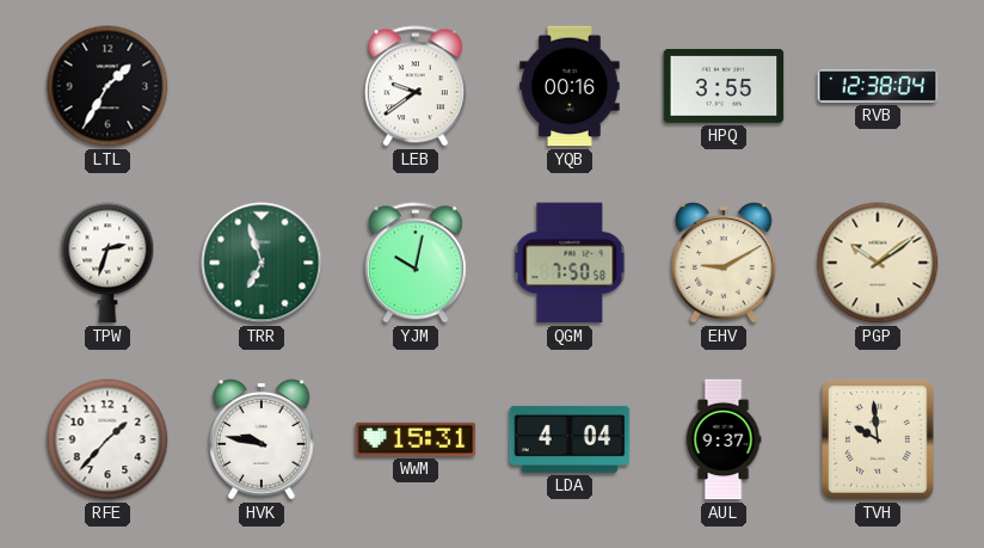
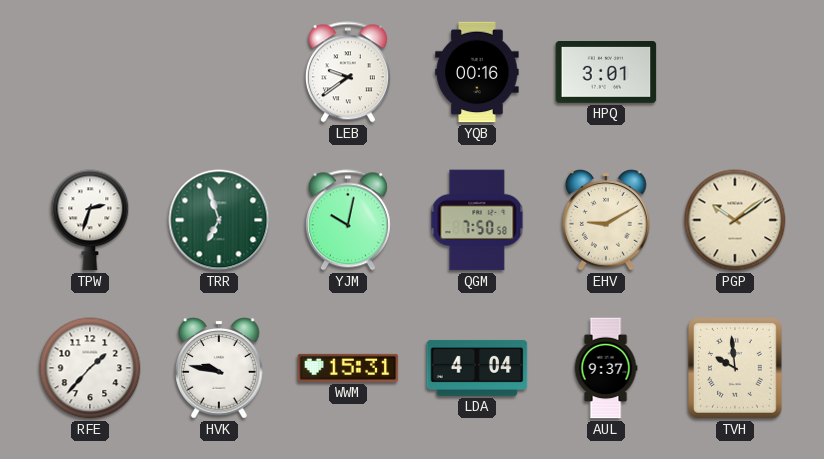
LTL: 1:35 -> none
HPQ: 3:55 -> 3:01
RVB: 12:38 -> none
